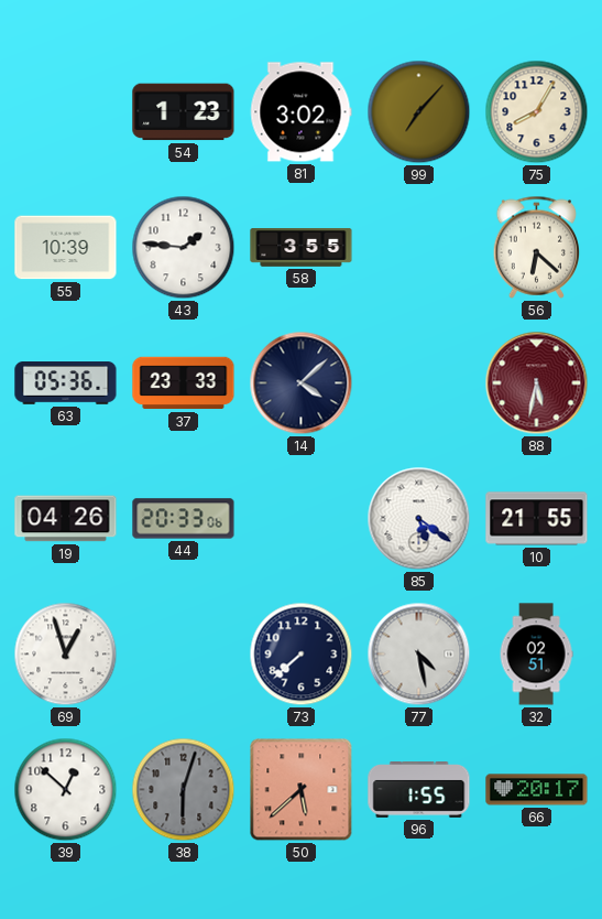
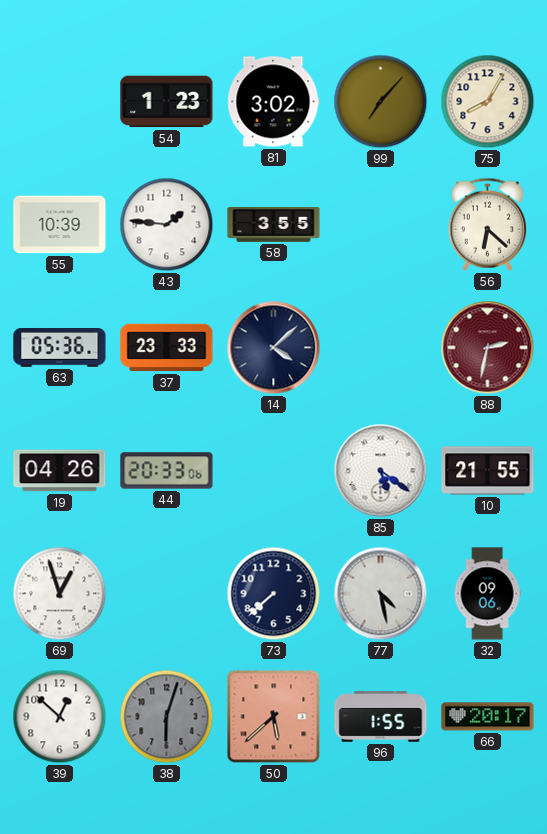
88: 5:32 -> 2:32
32: 02:51 -> 09:06
